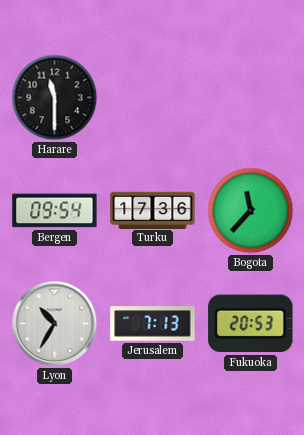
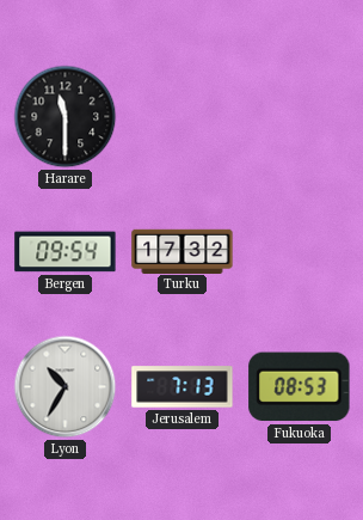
Turku: 17:36 -> 17:32
Bogota: 11:37 -> none
Fukuoka: 20:53 -> 08:53
